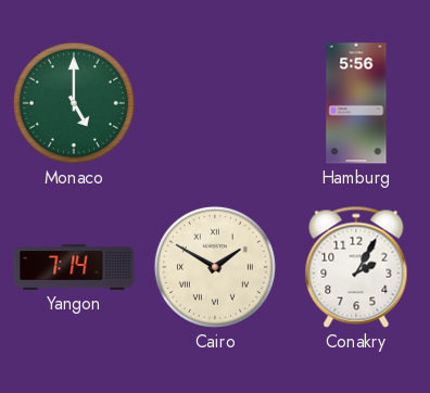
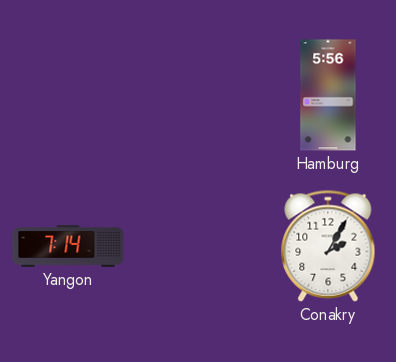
Monaco: 5:00 -> none
Cairo: 1:50 -> none
